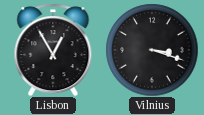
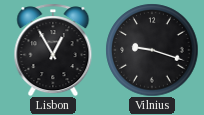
Vilnius: 3:18 -> 9:18
